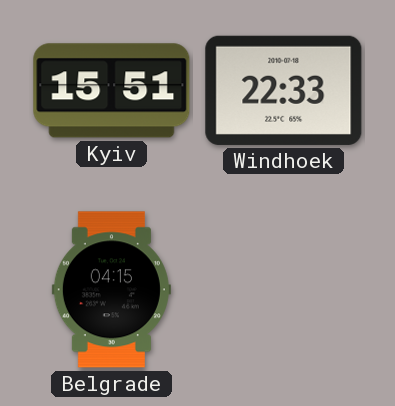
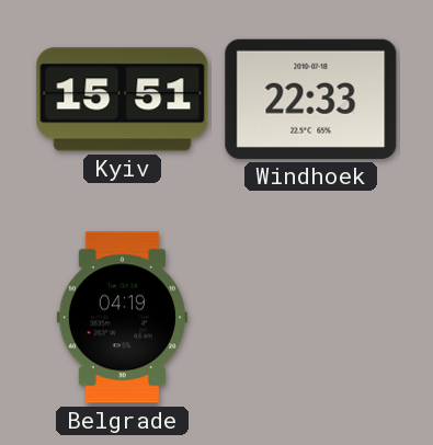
Belgrade: 04:15 -> 04:19
